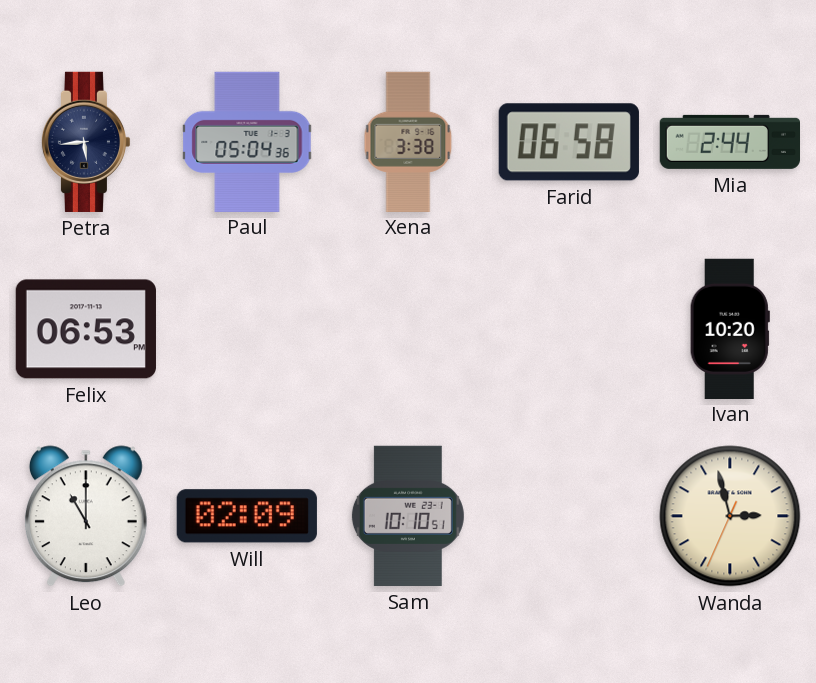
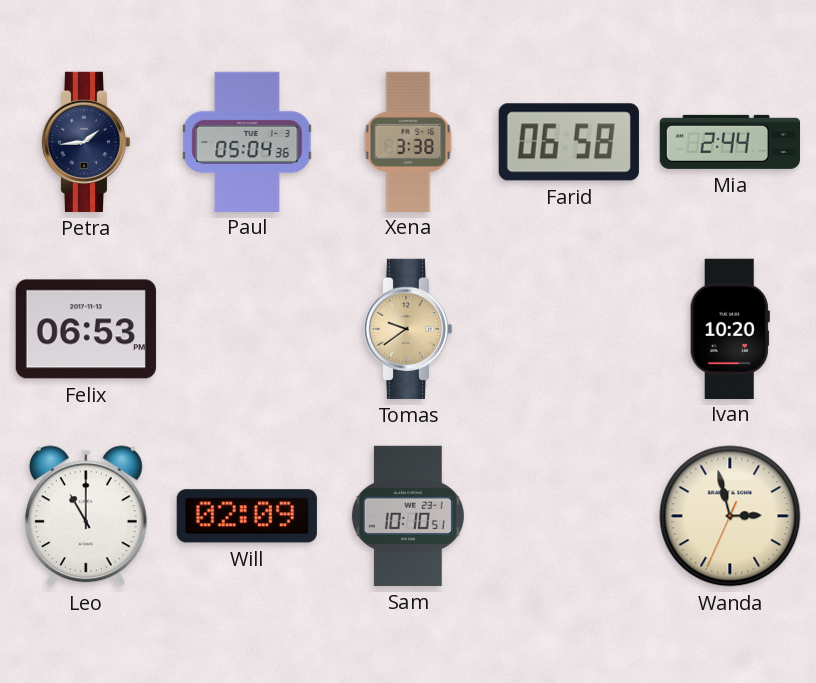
Petra: 5:44 -> 1:44
Tomas: none -> 9:39
